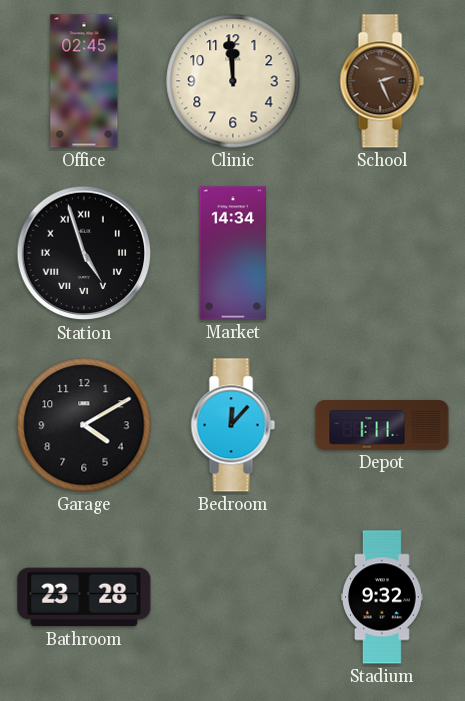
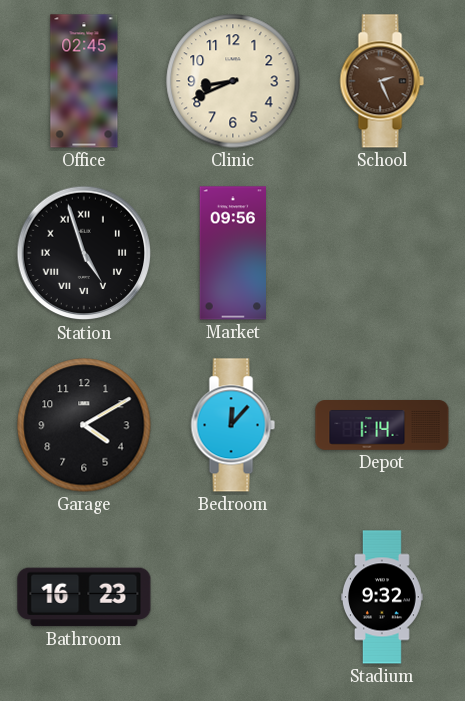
Clinic: 11:59 -> 8:41
Market: 14:34 -> 09:56
Depot: 1:11 -> 1:14
Bathroom: 23:28 -> 16:23
